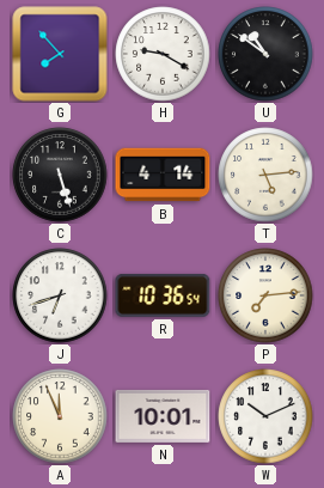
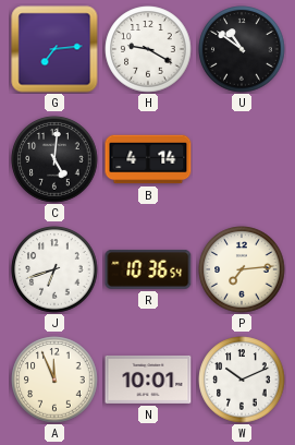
G: 7:53 -> 7:14
C: 5:27 -> 5:01
T: 5:14 -> none
